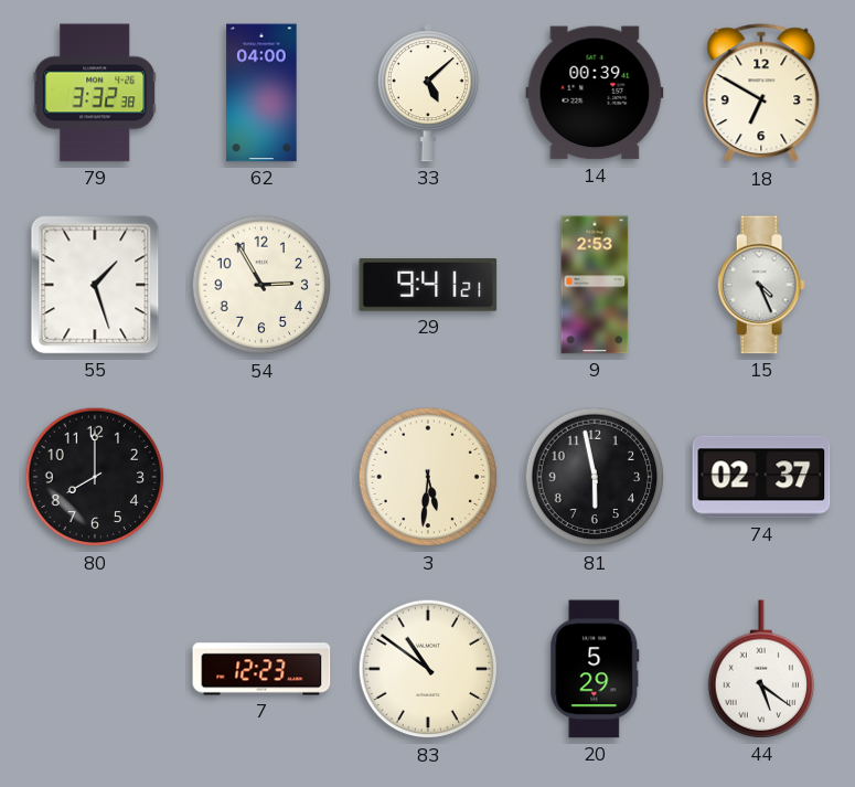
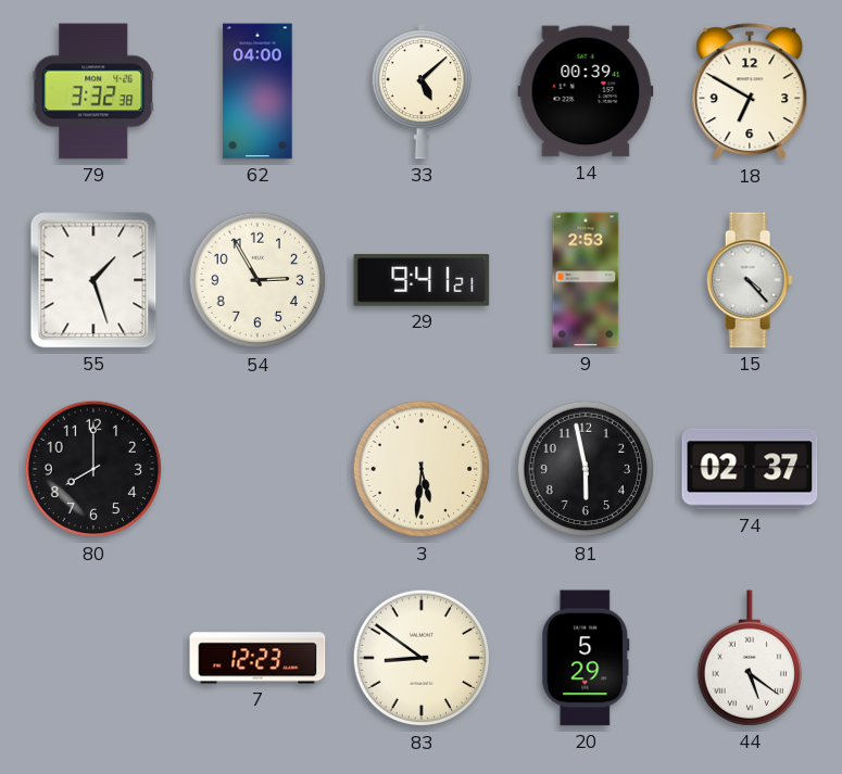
15: 4:26 -> 4:23
83: 10:51 -> 8:51
